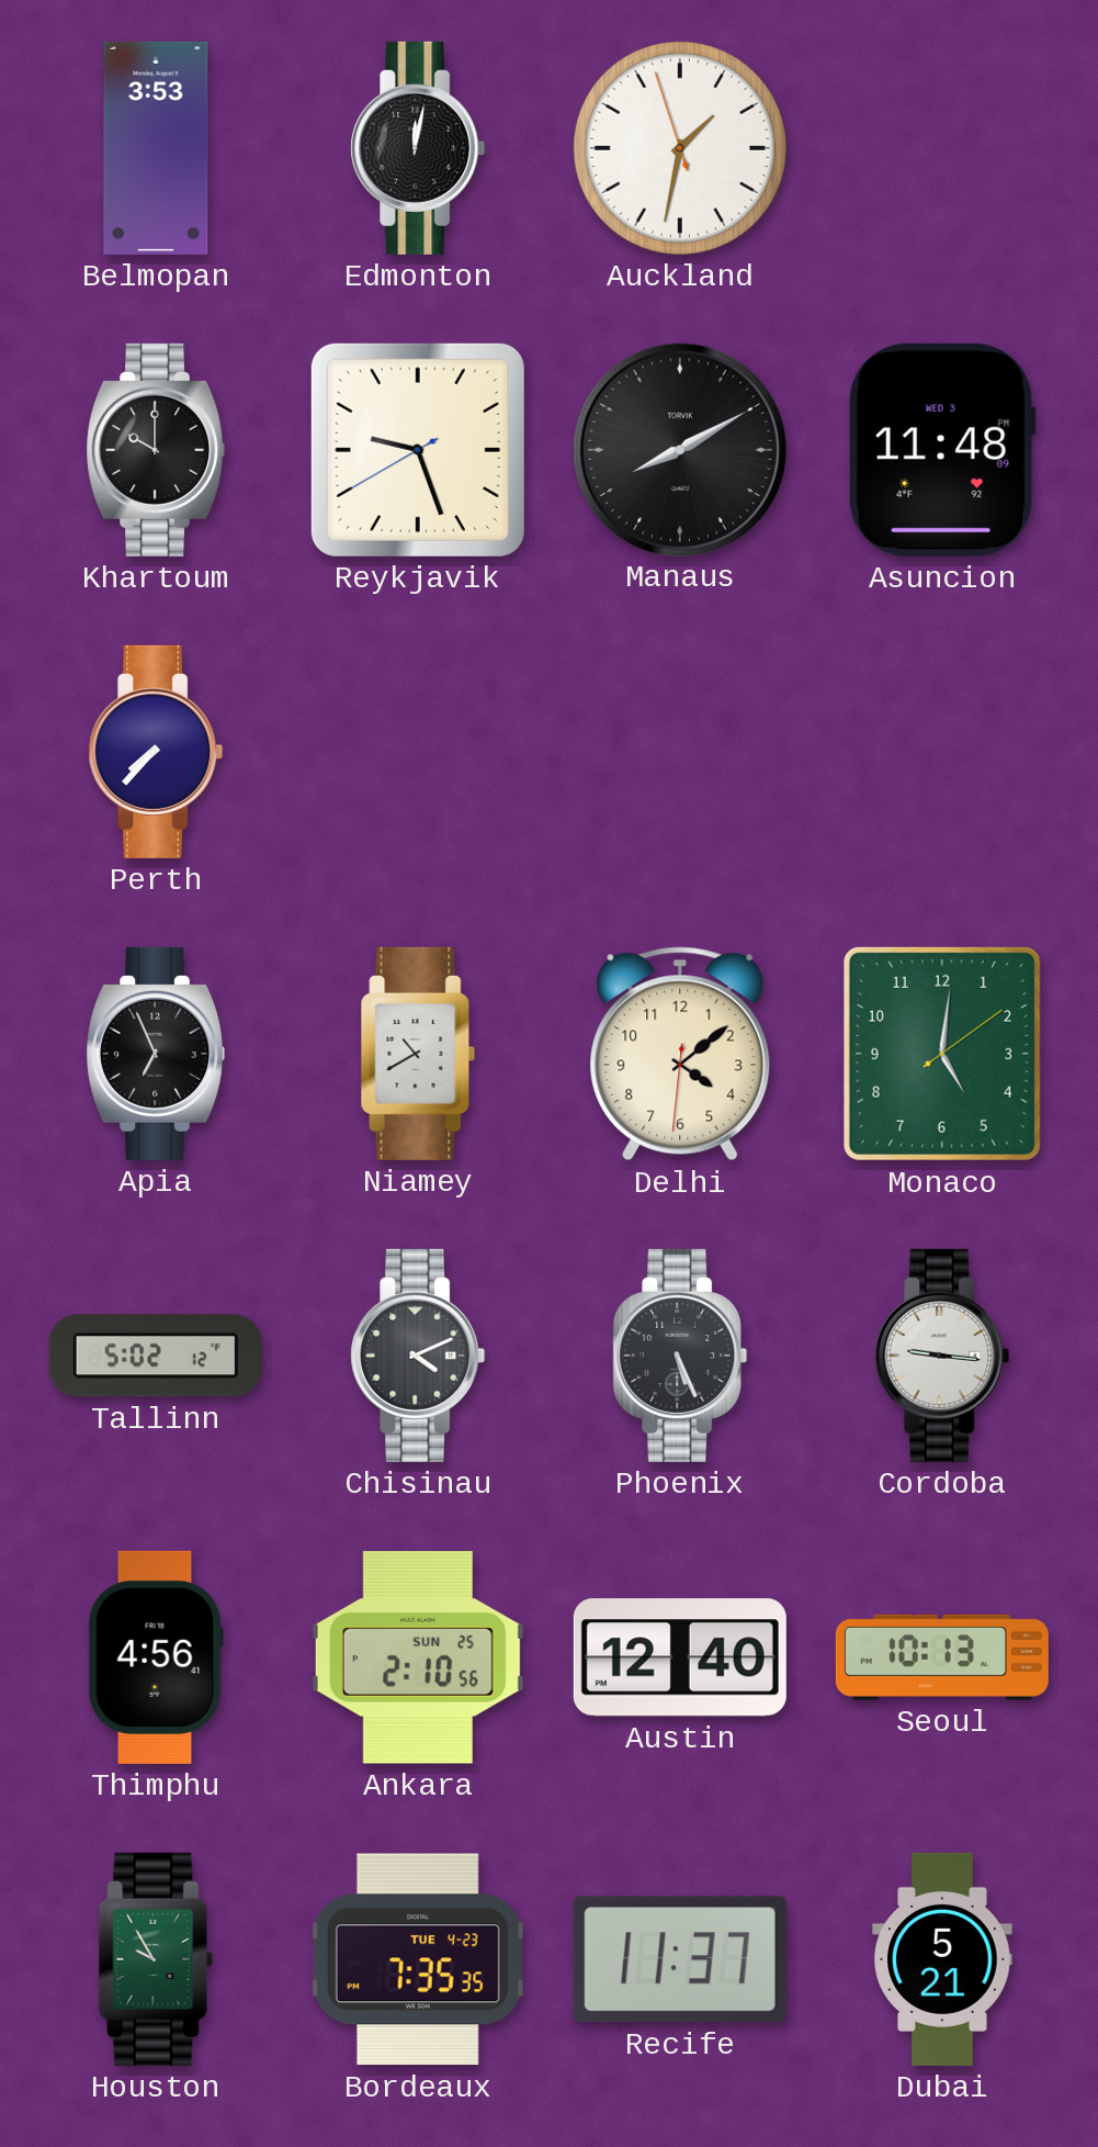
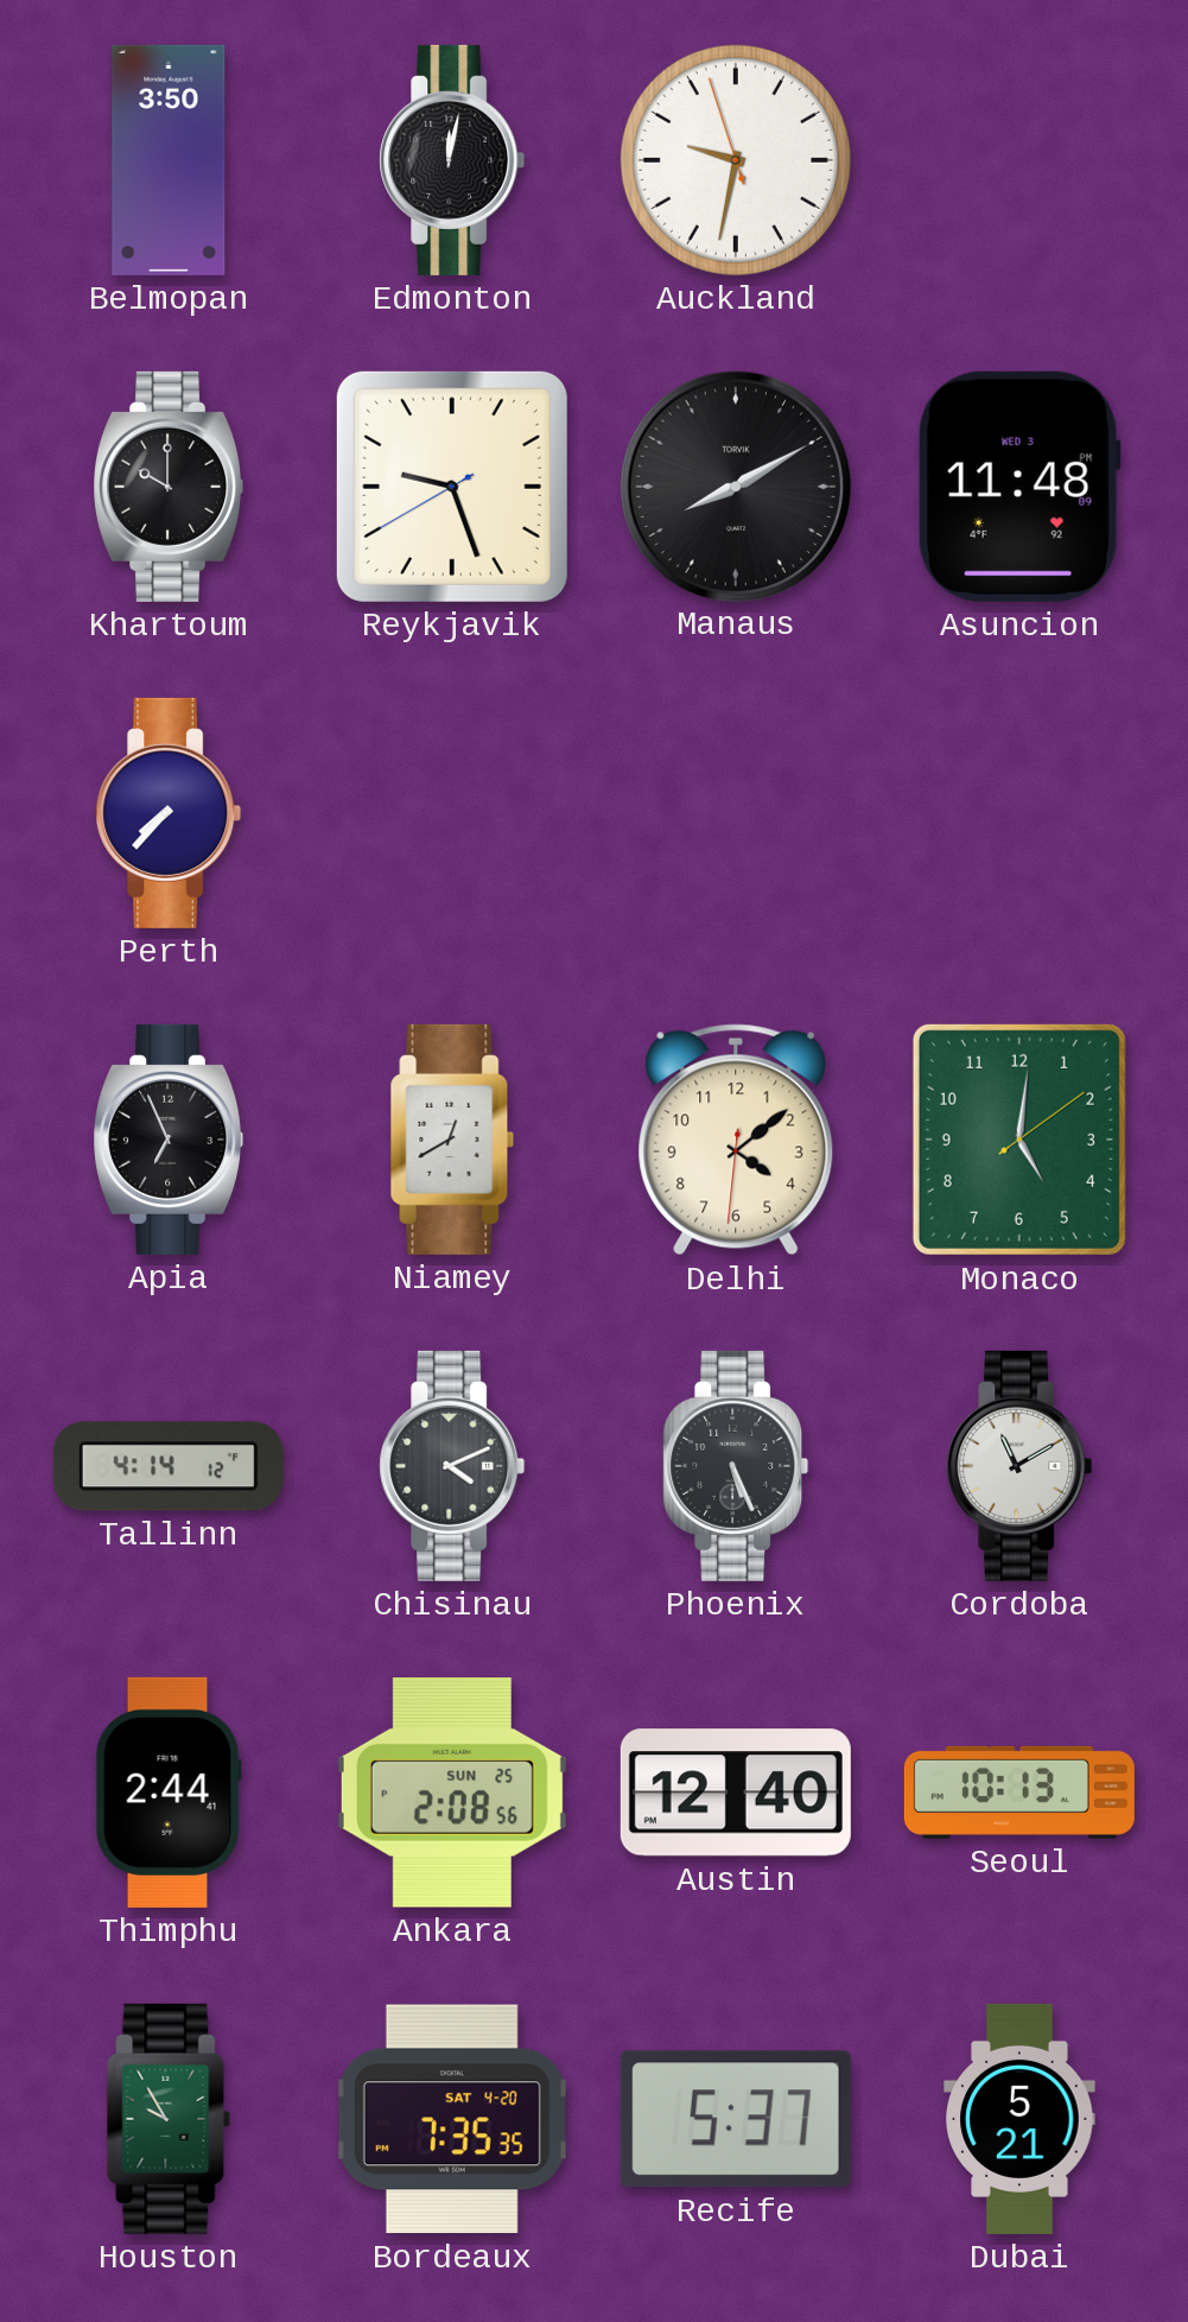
Belmopan: 3:53 -> 3:50
Auckland: 1:31 -> 9:31
Niamey: 10:40 -> 12:40
Tallinn: 5:02 -> 4:14
Cordoba: 9:16 -> 11:10
Thimphu: 4:56 -> 2:44
Ankara: 2:10 -> 2:08
Bordeaux date: TUE 4-23 -> SAT 4-20
Recife: 11:37 -> 5:37
